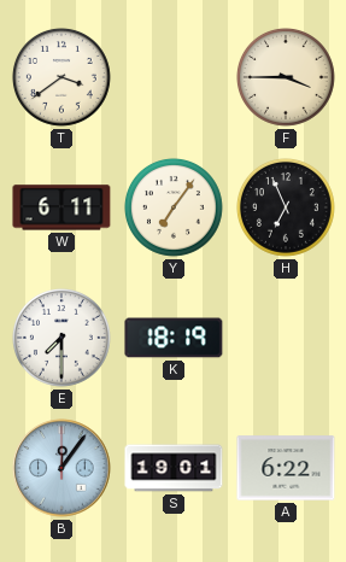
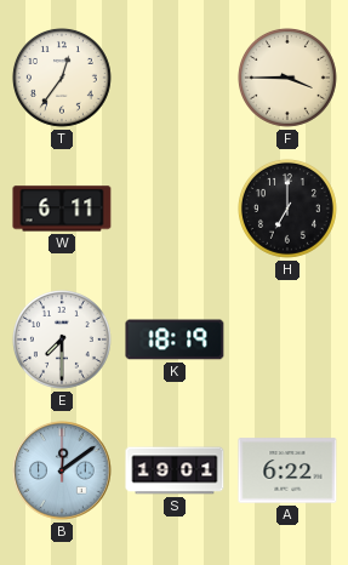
T: 3:39 -> 12:36
Y: 7:06 -> none
H: 6:56 -> 7:00
B: 12:06 -> 12:09
